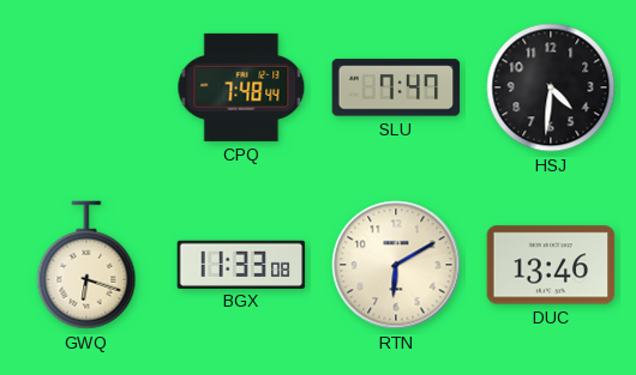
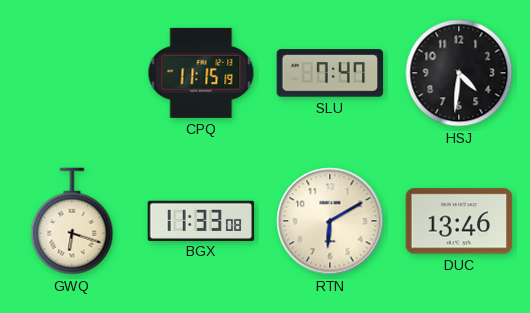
CPQ: 7:48 -> 11:15
